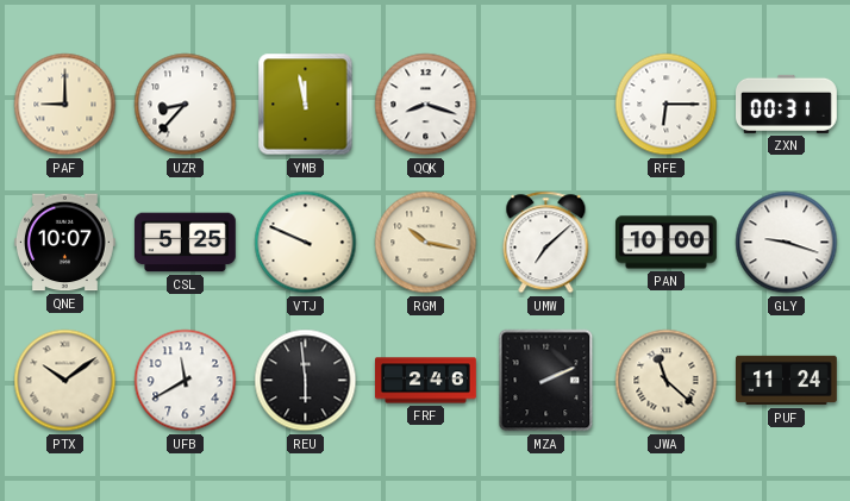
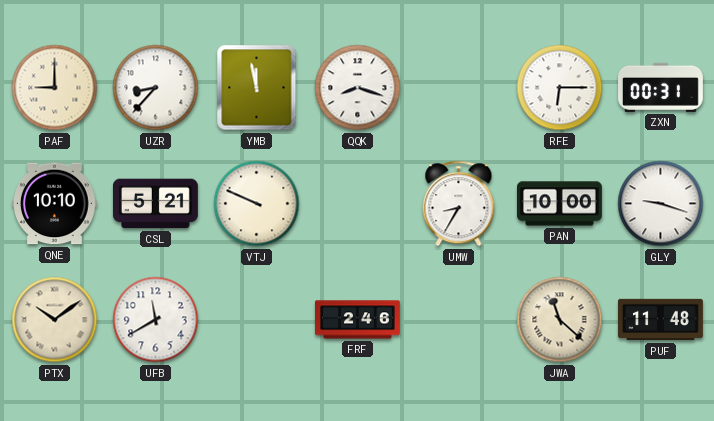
QNE: 10:07 -> 10:10
CSL: 5:25 -> 5:21
RGM: 10:17 -> none
UMW: 7:08 -> 8:35
REU: 5:59 -> none
MZA: 2:11 -> none
PUF: 11:24 -> 11:48
